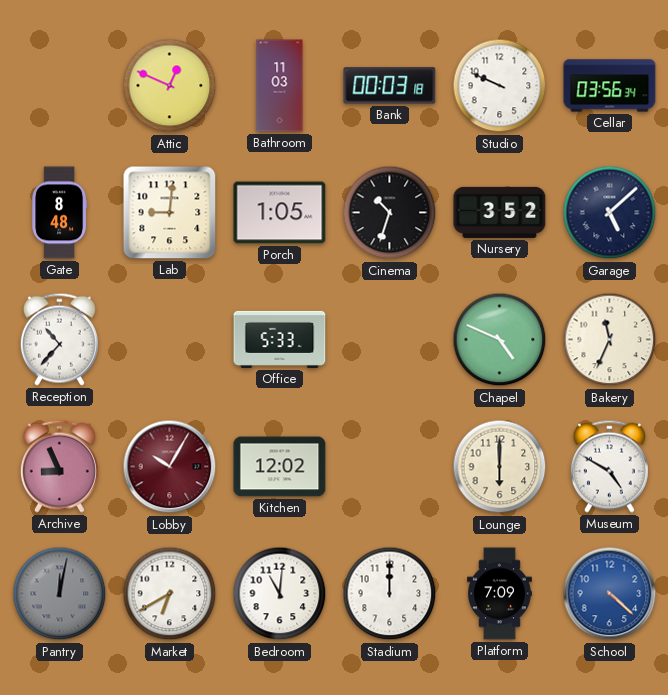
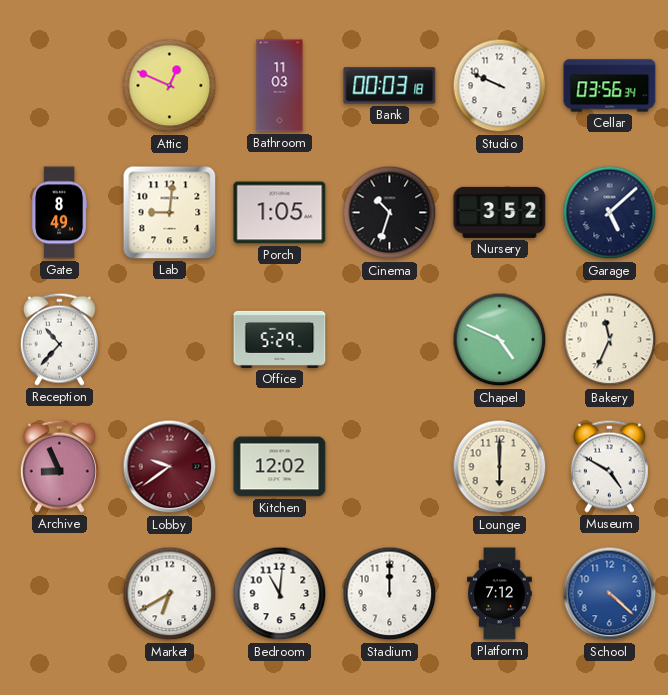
Gate: 8:48 -> 8:49
Office: 5:33 -> 5:29
Lobby: 10:05 -> 9:39
Pantry: 12:02 -> none
Platform: 7:09 -> 7:12
